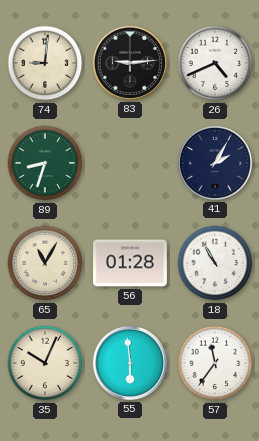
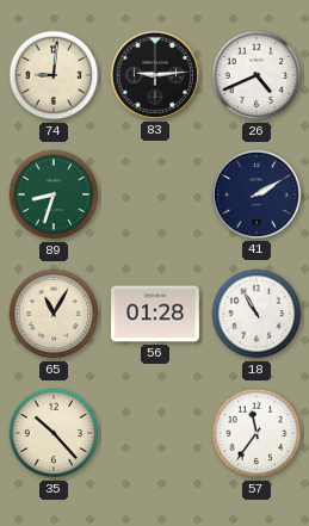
41: 2:05 -> 2:10
35: 10:04 -> 10:23
55: 5:59 -> none
